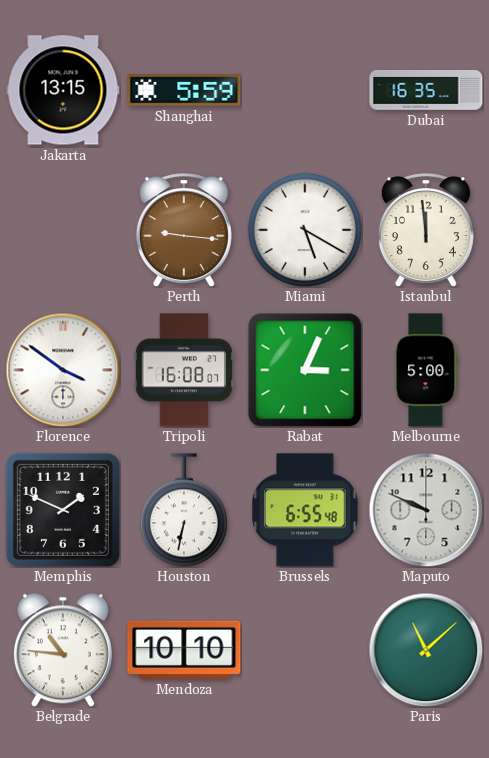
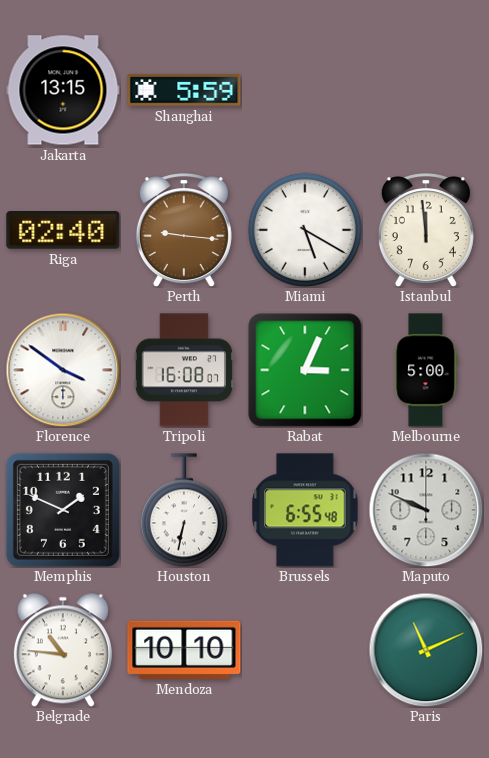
Dubai: 16:35 -> none
Riga: none -> 02:40
Paris: 11:08 -> 11:11
